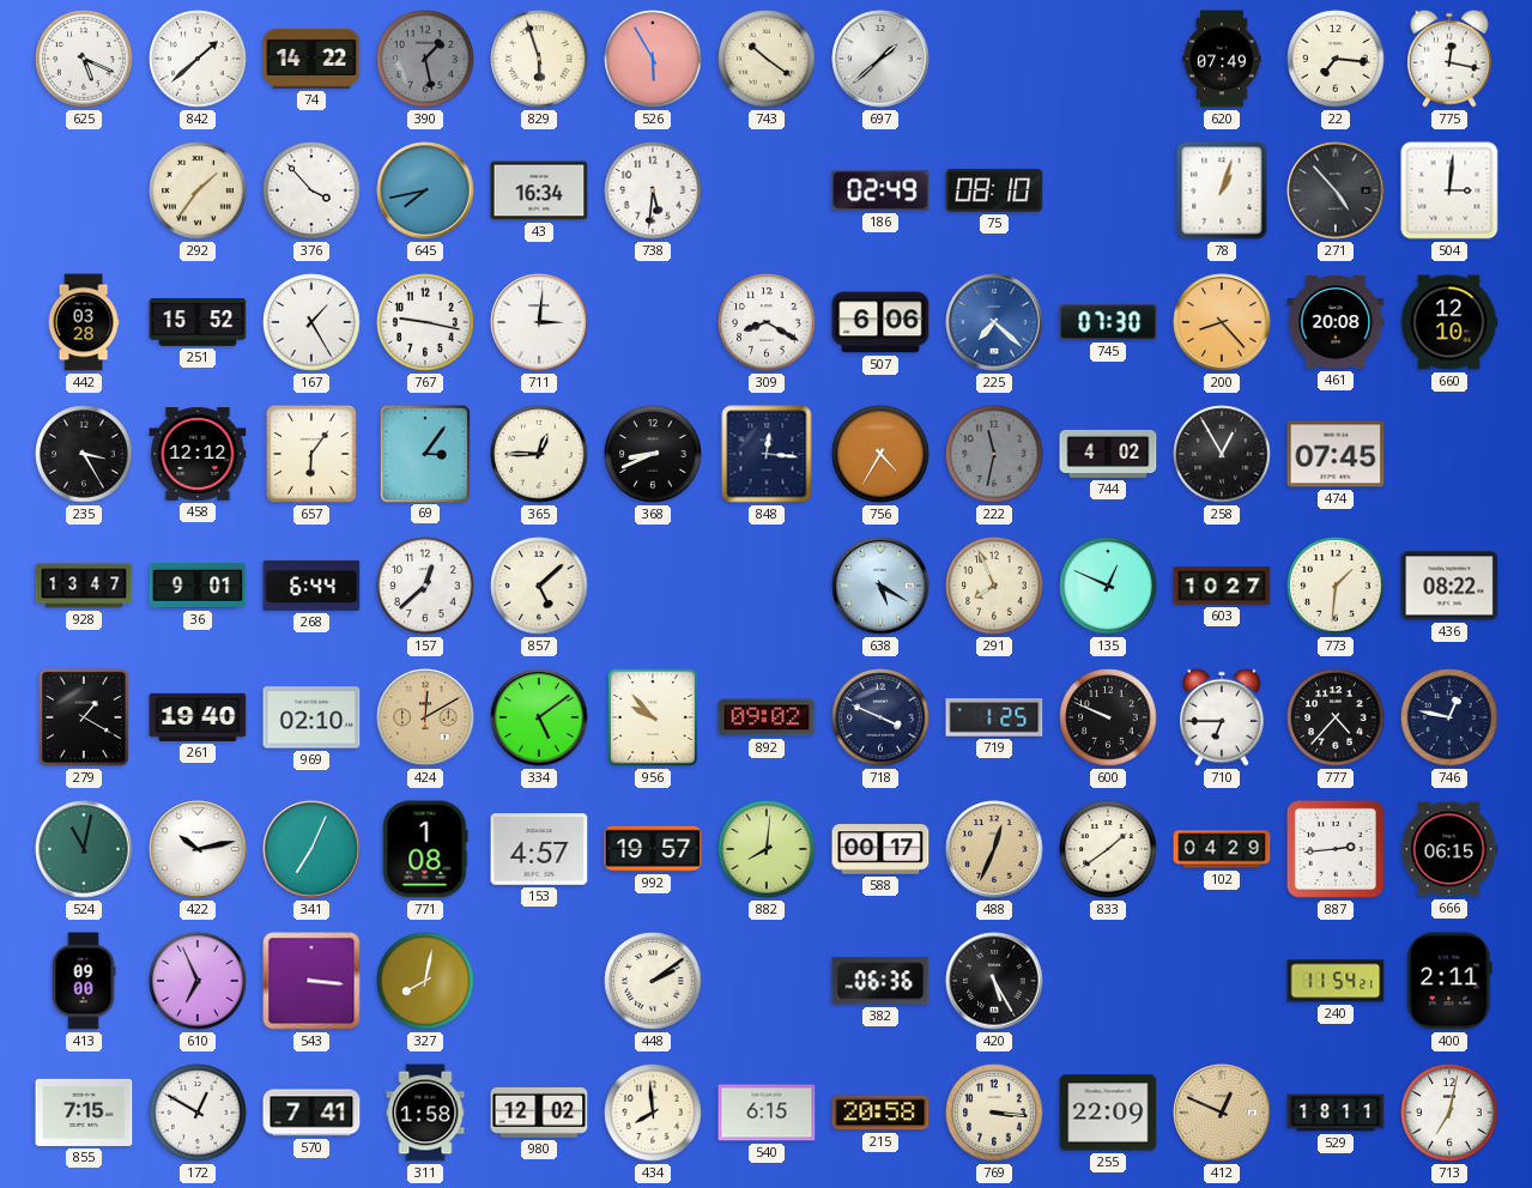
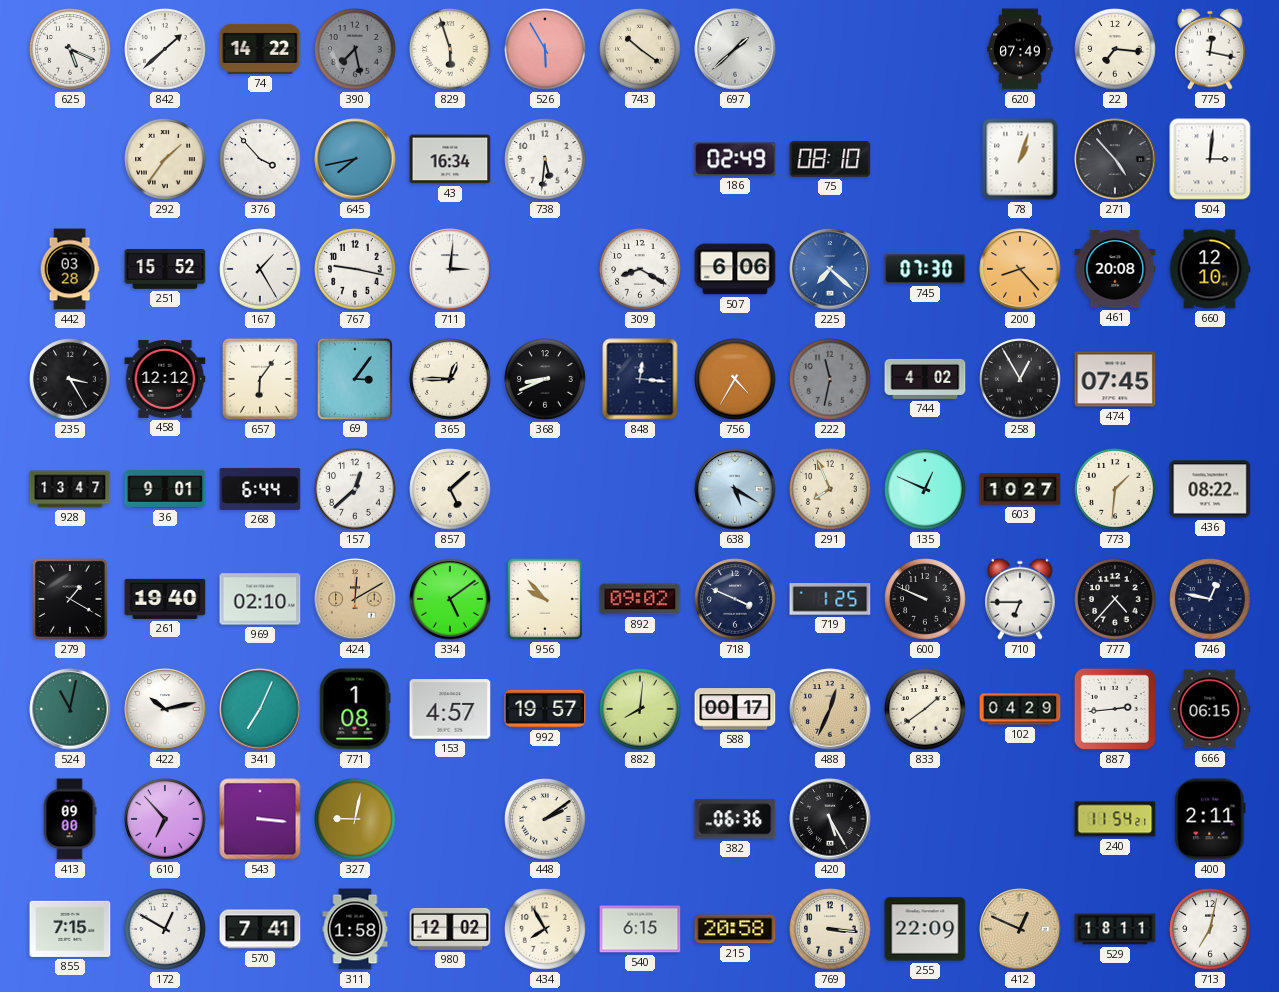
390: 1:28 -> 7:28
610: 6:56 -> 6:53
327: 8:02 -> 9:02
434: 7:59 -> 7:55
